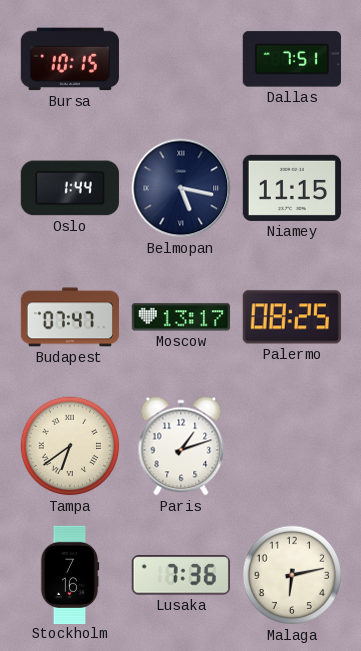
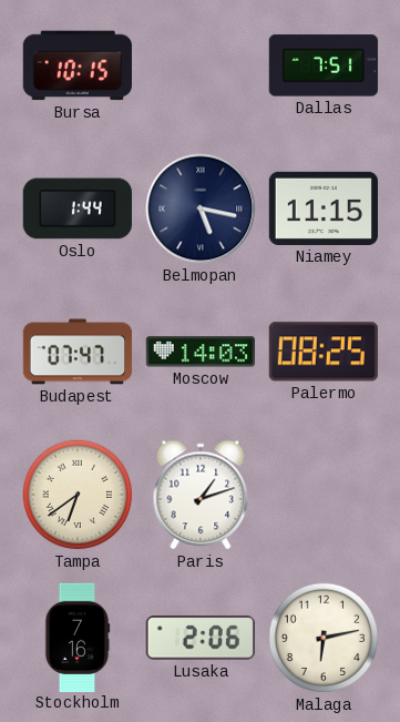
Moscow: 13:17 -> 14:03
Lusaka: 7:36 -> 2:06
